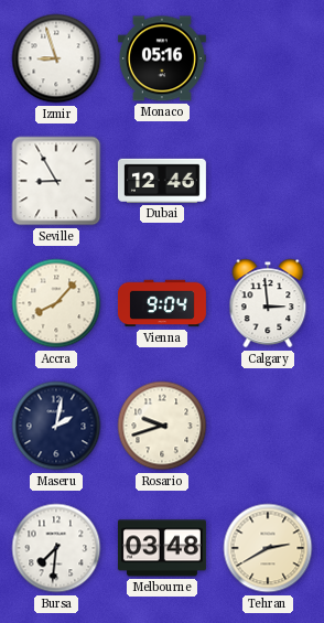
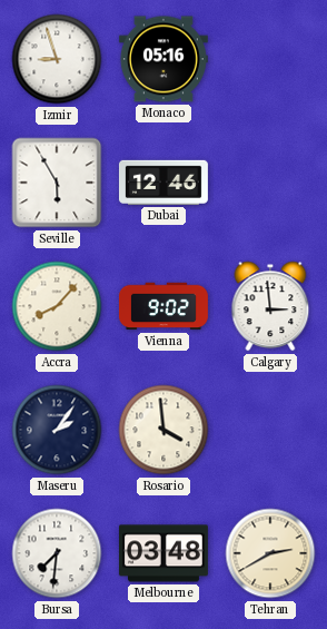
Seville: 8:55 -> 5:55
Vienna: 9:04 -> 9:02
Maseru: 2:02 -> 2:06
Rosario: 9:42 -> 3:59
